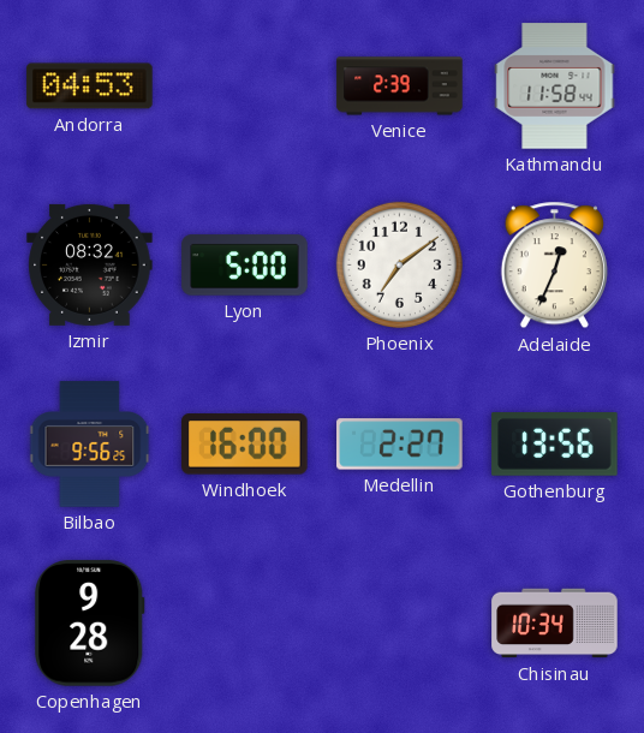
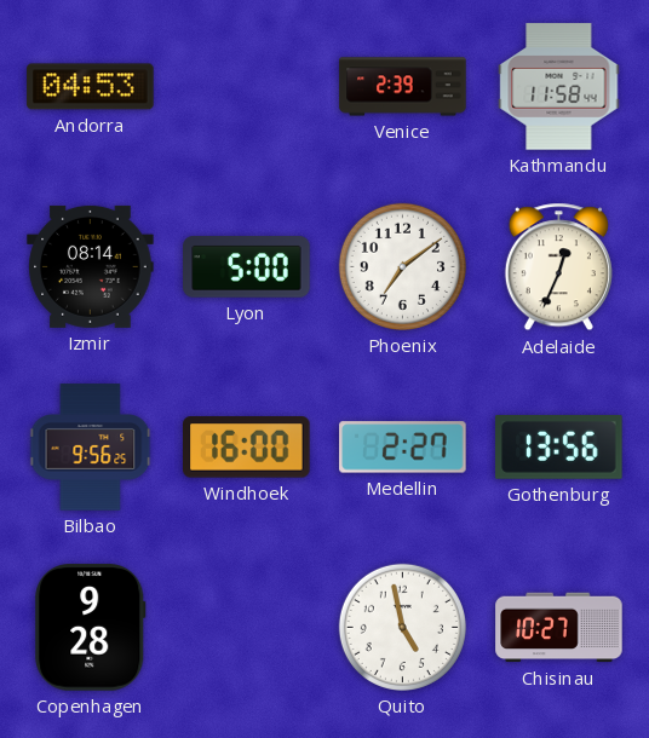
Izmir: 08:32 -> 08:14
Quito: none -> 4:58
Chisinau: 10:34 -> 10:27
